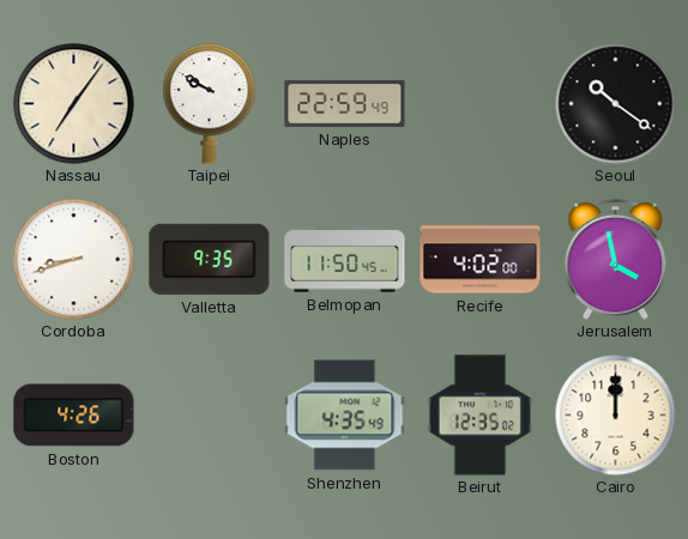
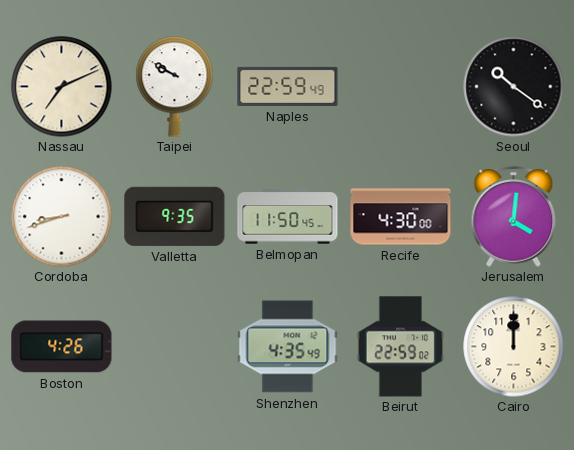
Nassau: 7:06 -> 7:11
Recife: 4:02 -> 4:30
Jerusalem: 3:58 -> 4:01
Beirut: 12:35 -> 22:59
